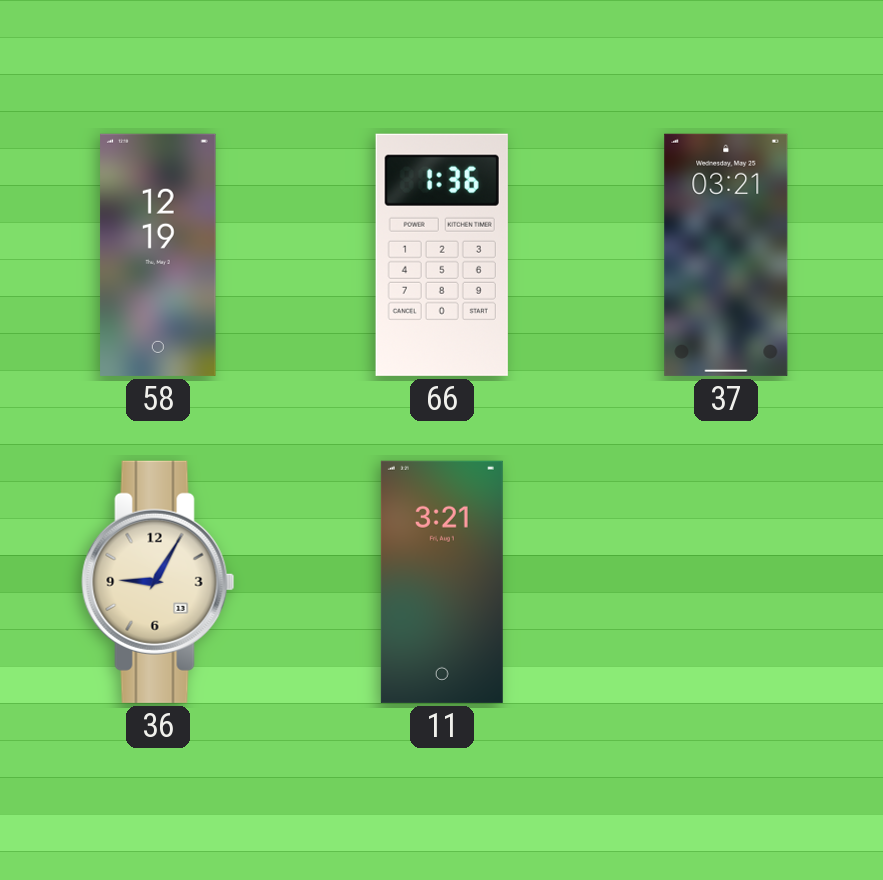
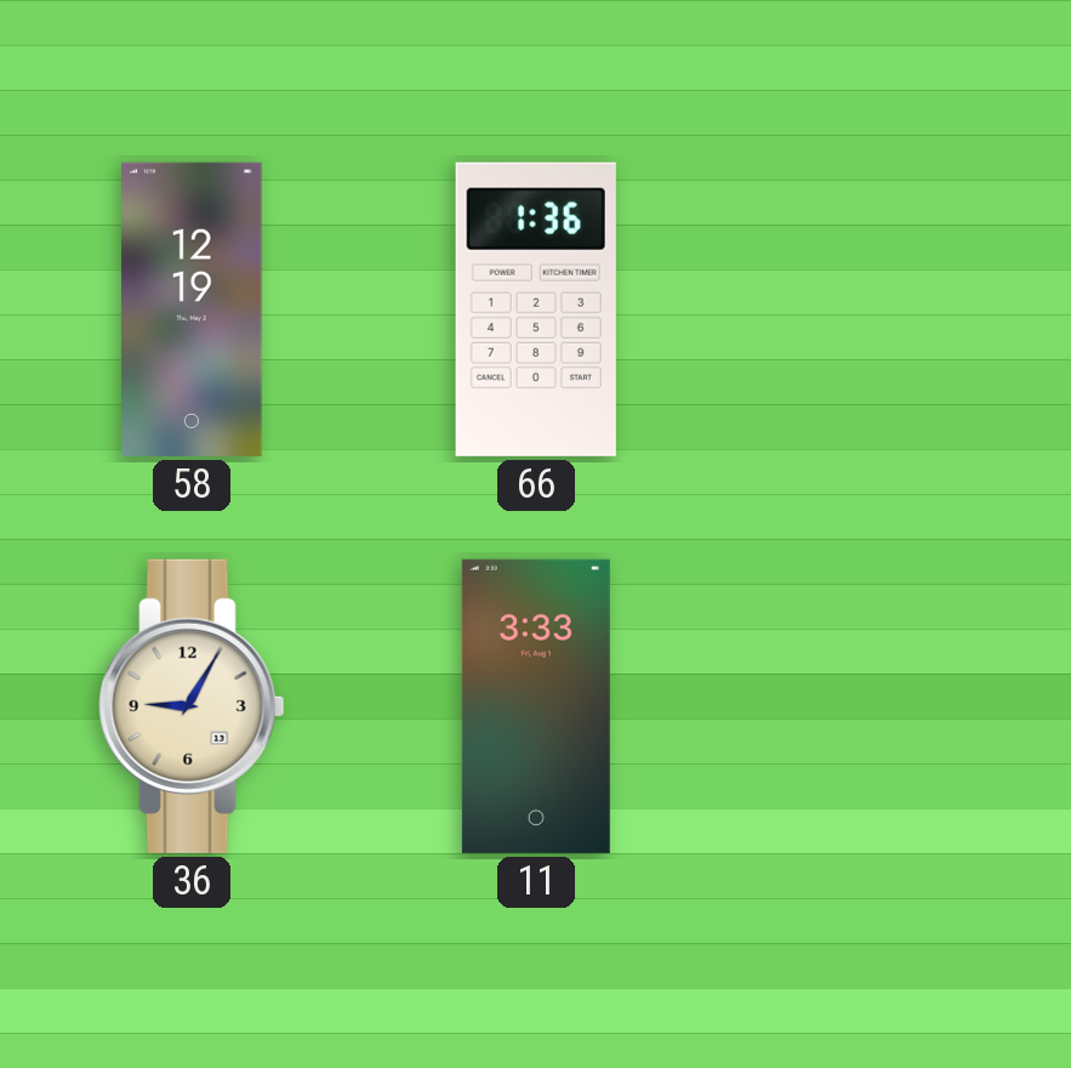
37: 03:21 -> none
11: 3:21 -> 3:33
